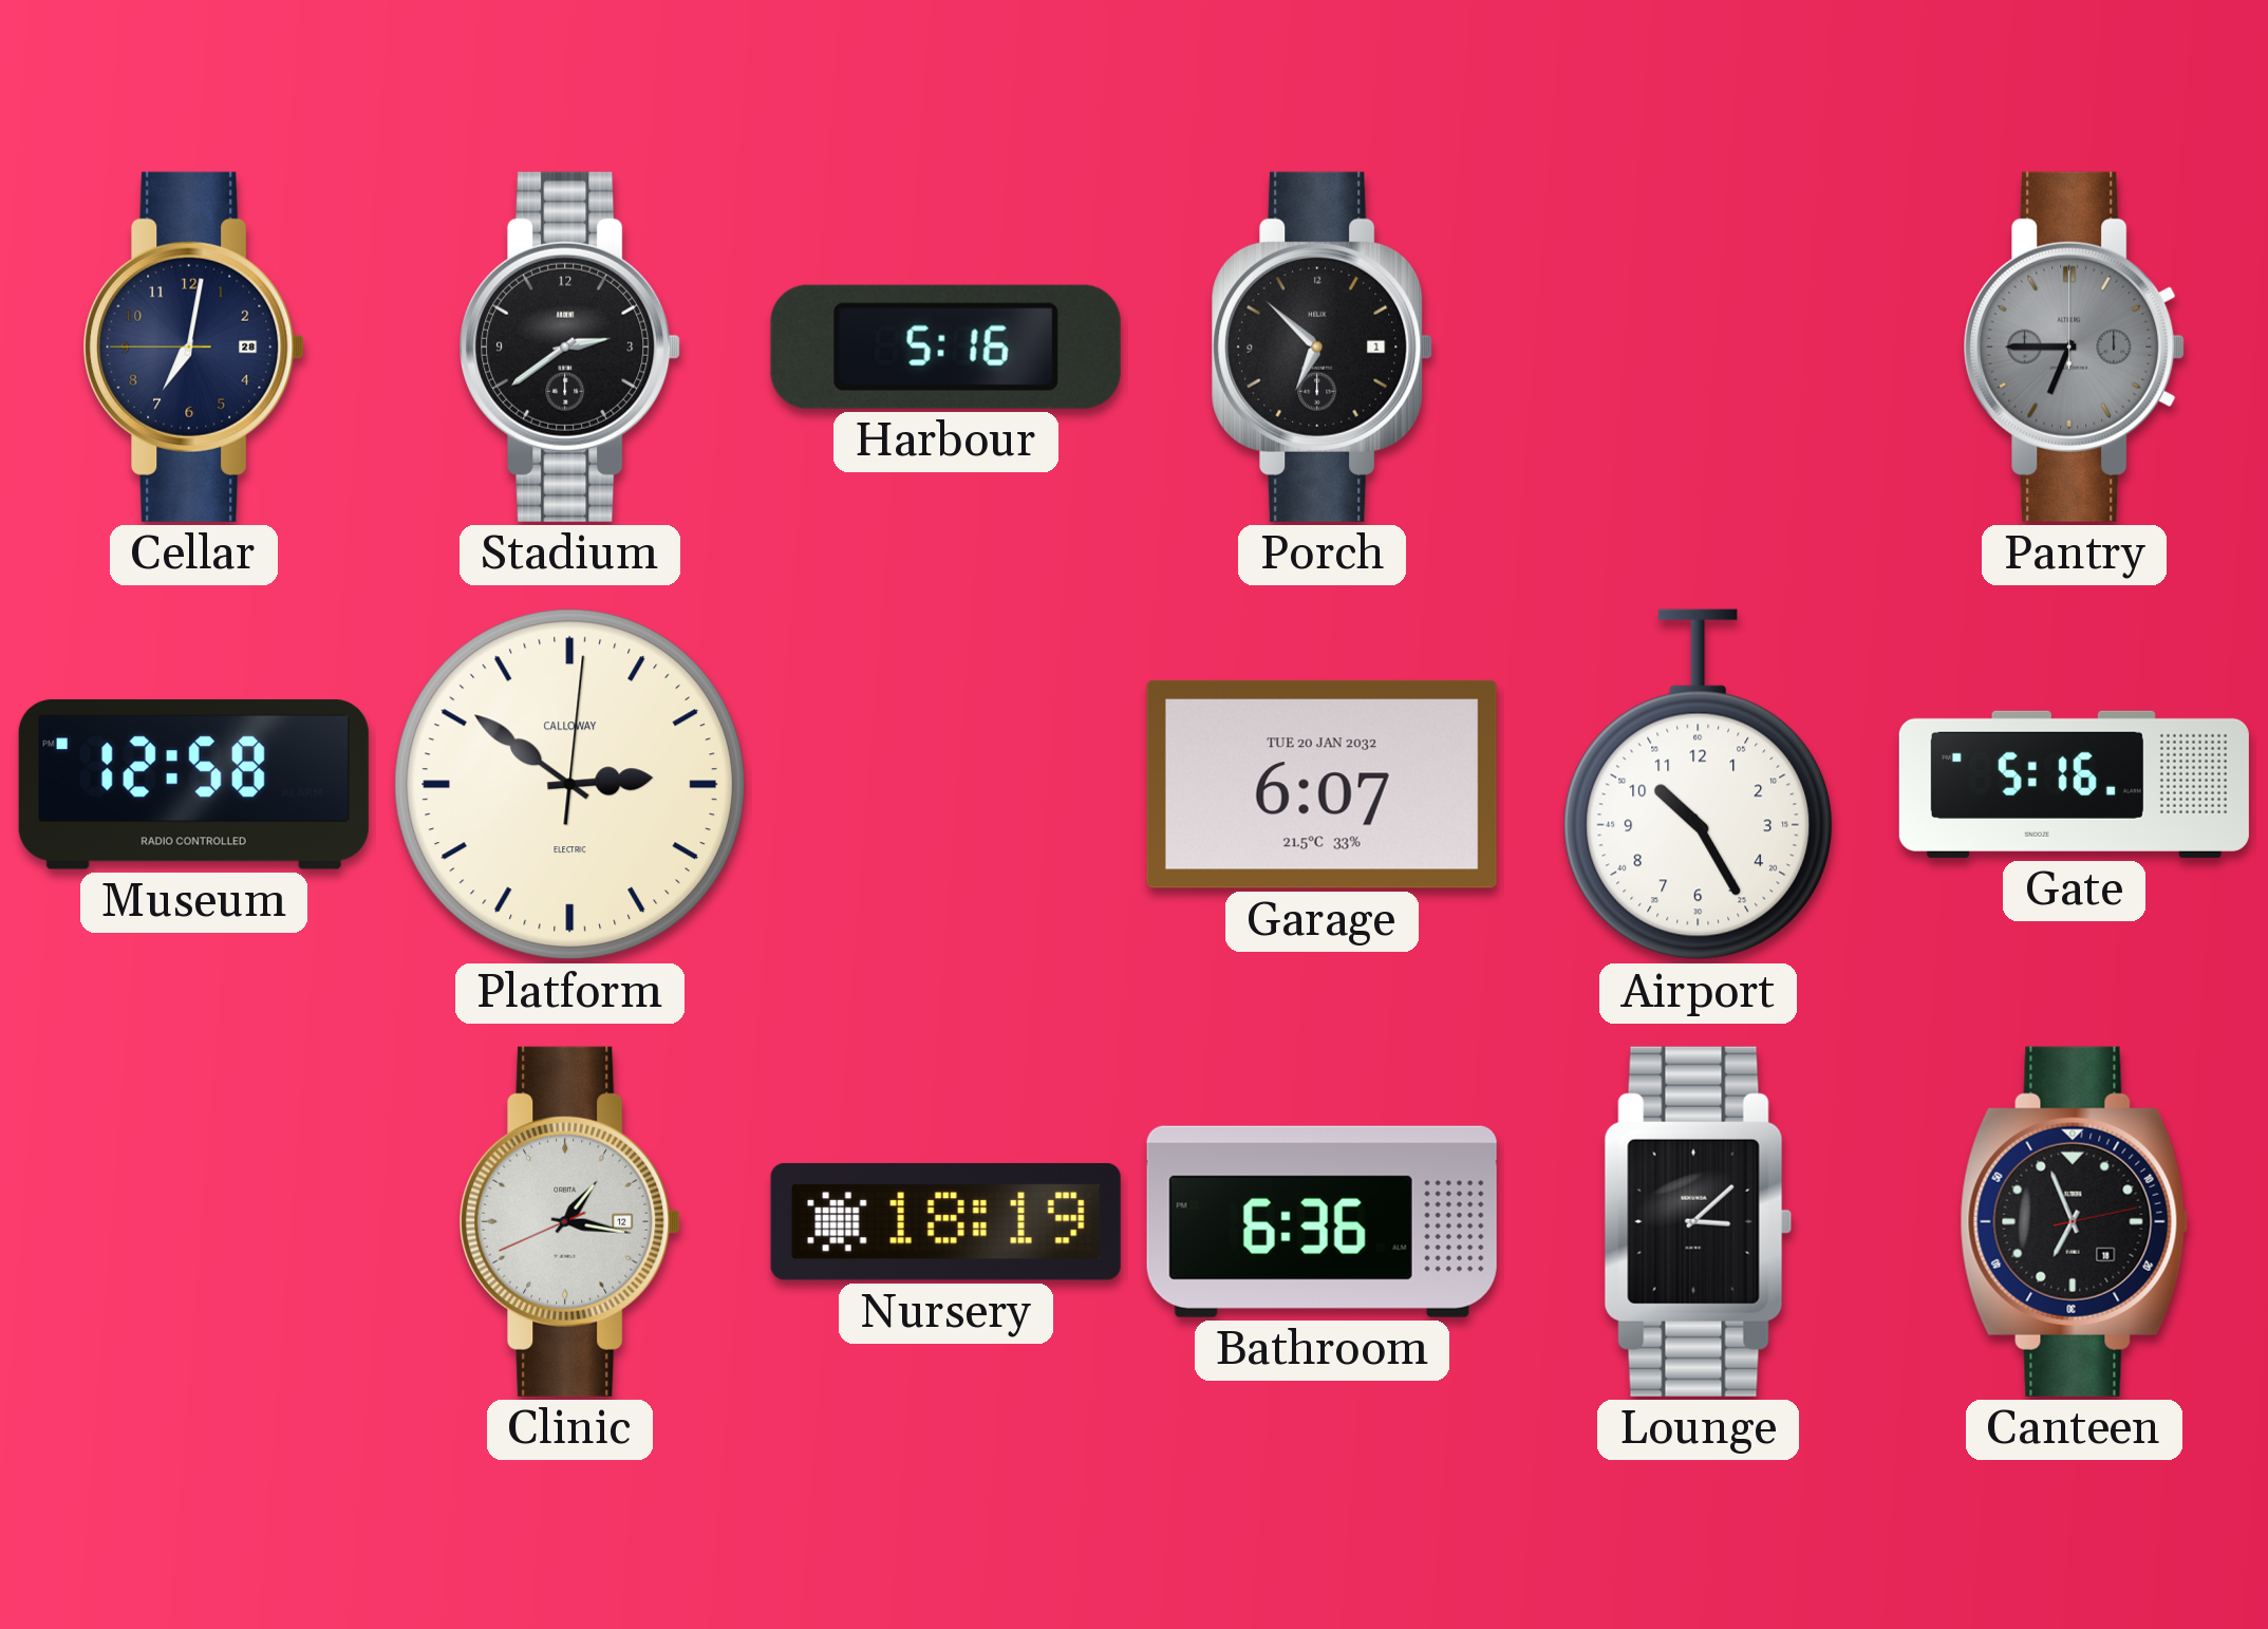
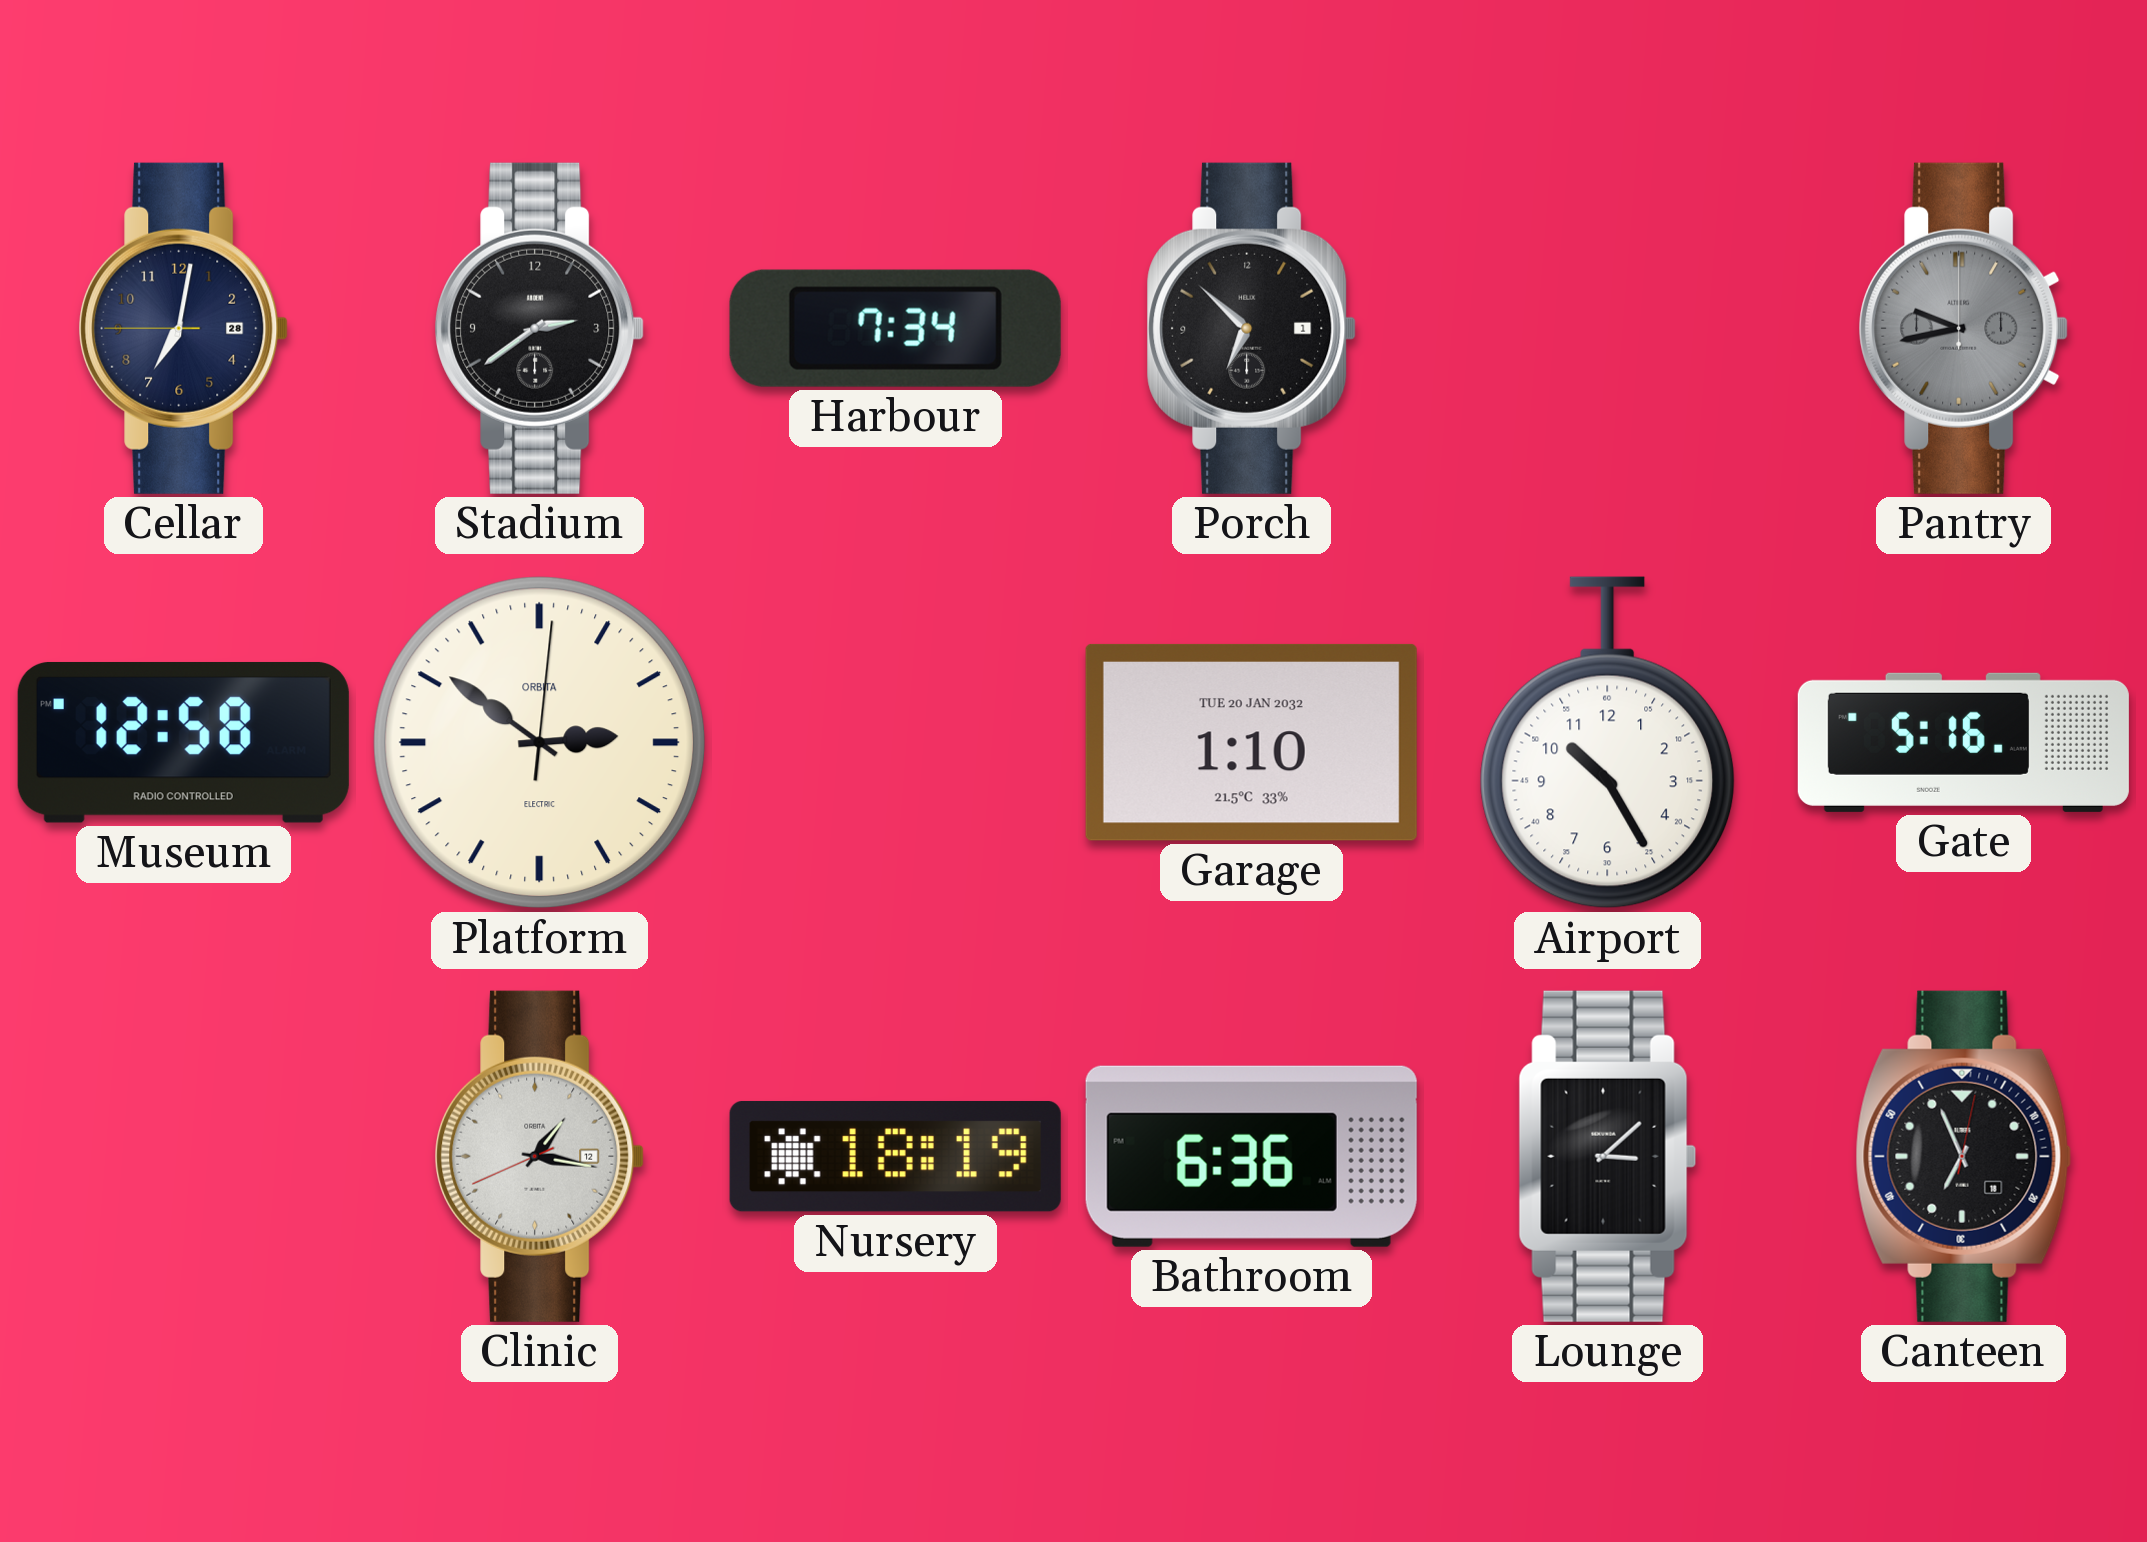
Harbour: 5:16 -> 7:34
Pantry: 6:45 -> 9:43
Platform brand: CALLOWAY -> ORBITA
Garage: 6:07 -> 1:10
Canteen: 6:56:13 -> 6:56:02
